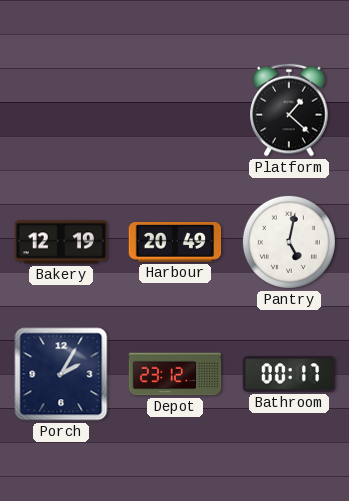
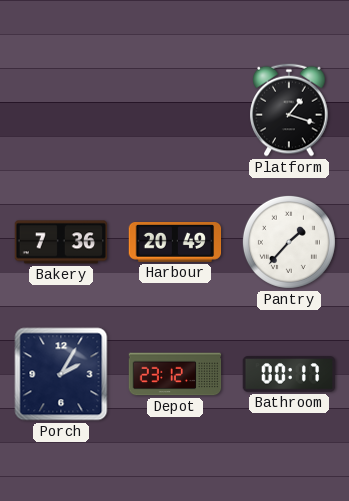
Platform: 1:22 -> 1:18
Bakery: 12:19 -> 7:36
Pantry: 5:02 -> 1:37
